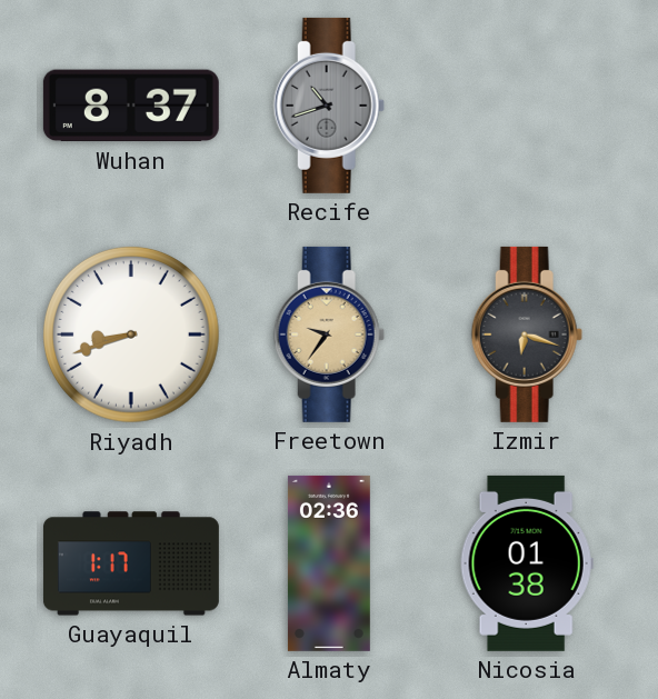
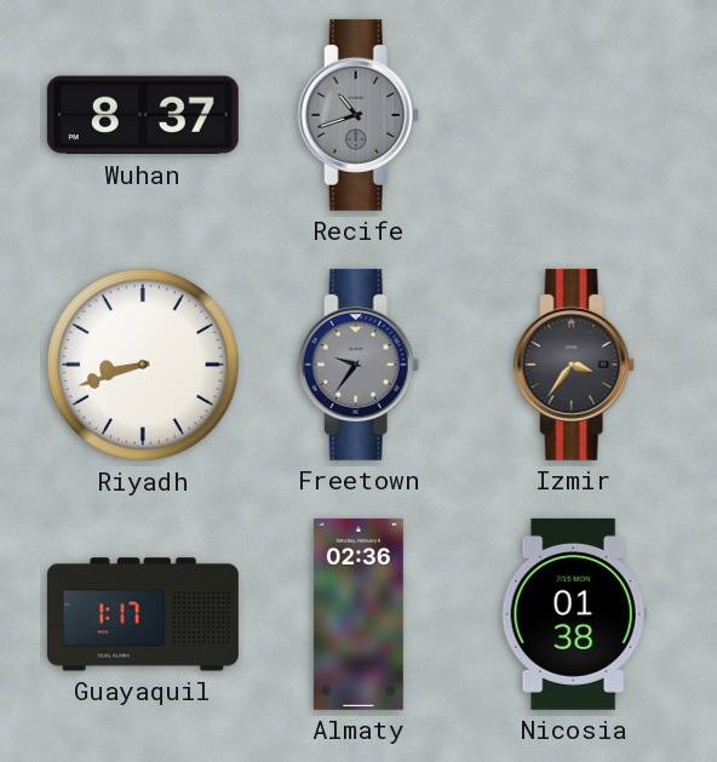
Freetown dial: champagne -> grey
Izmir: 6:18 -> 3:36
